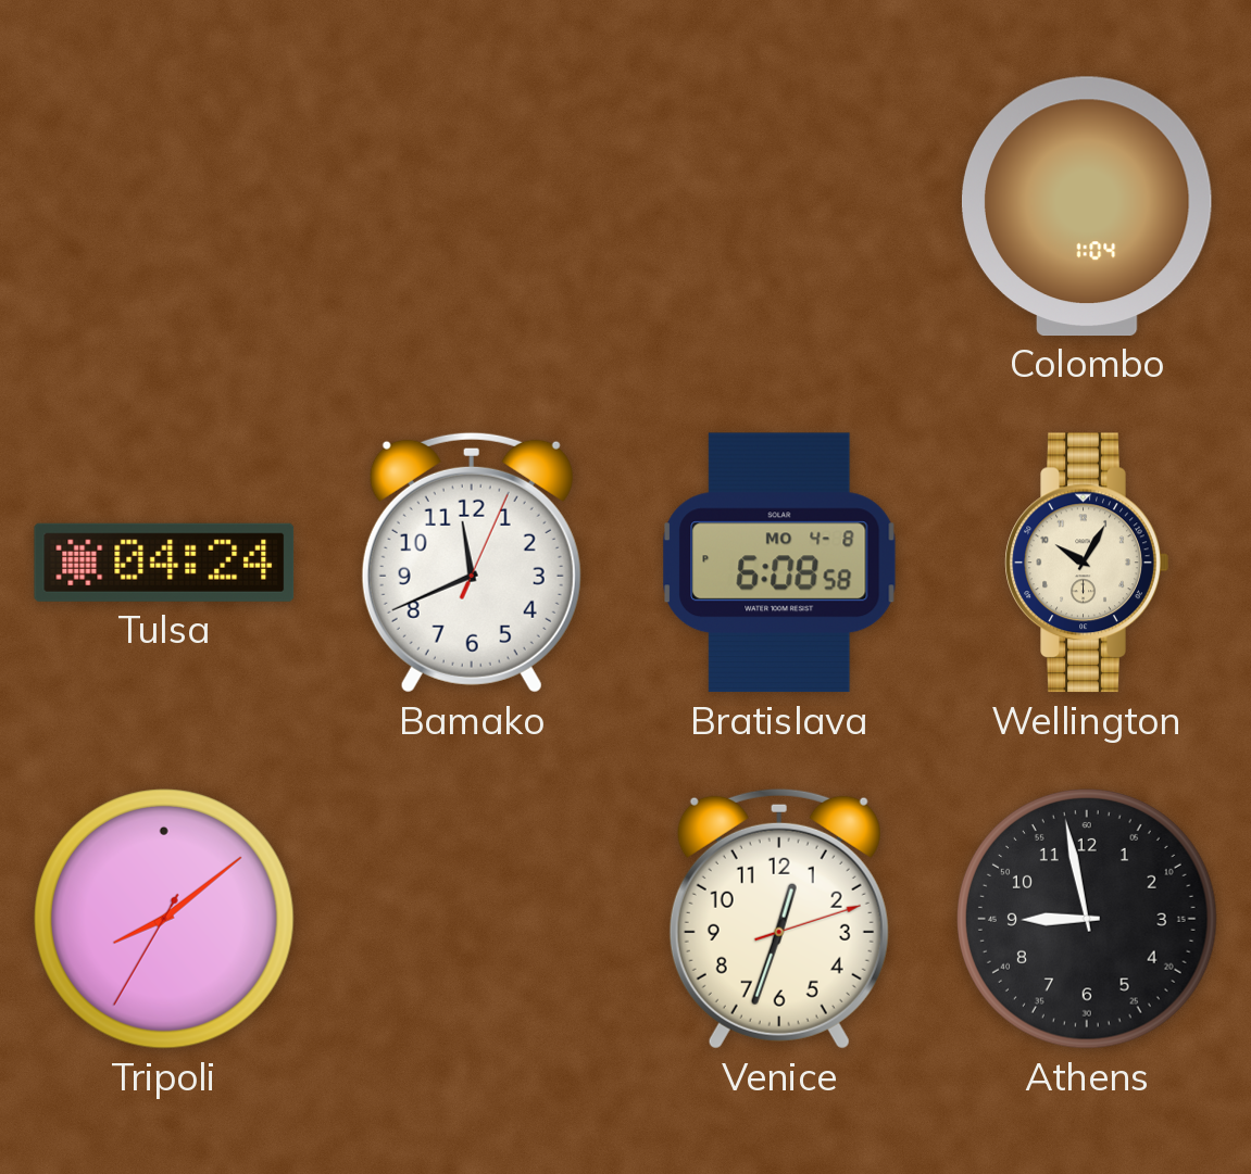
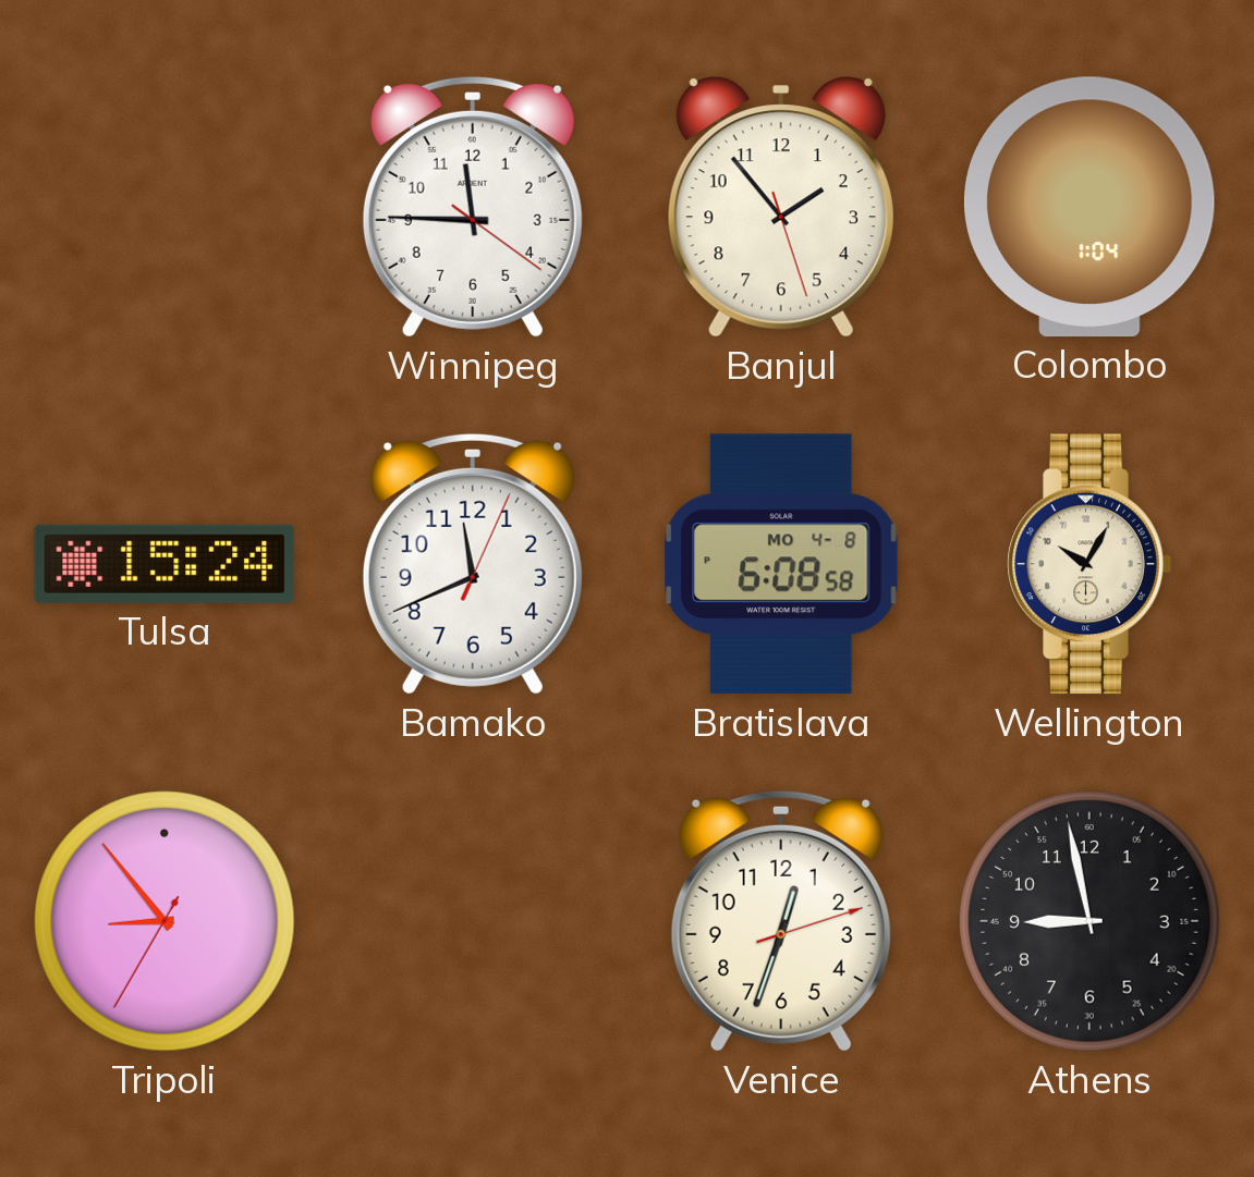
Winnipeg: none -> 11:45
Banjul: none -> 1:53
Tulsa: 04:24 -> 15:24
Tripoli: 8:08 -> 8:53
